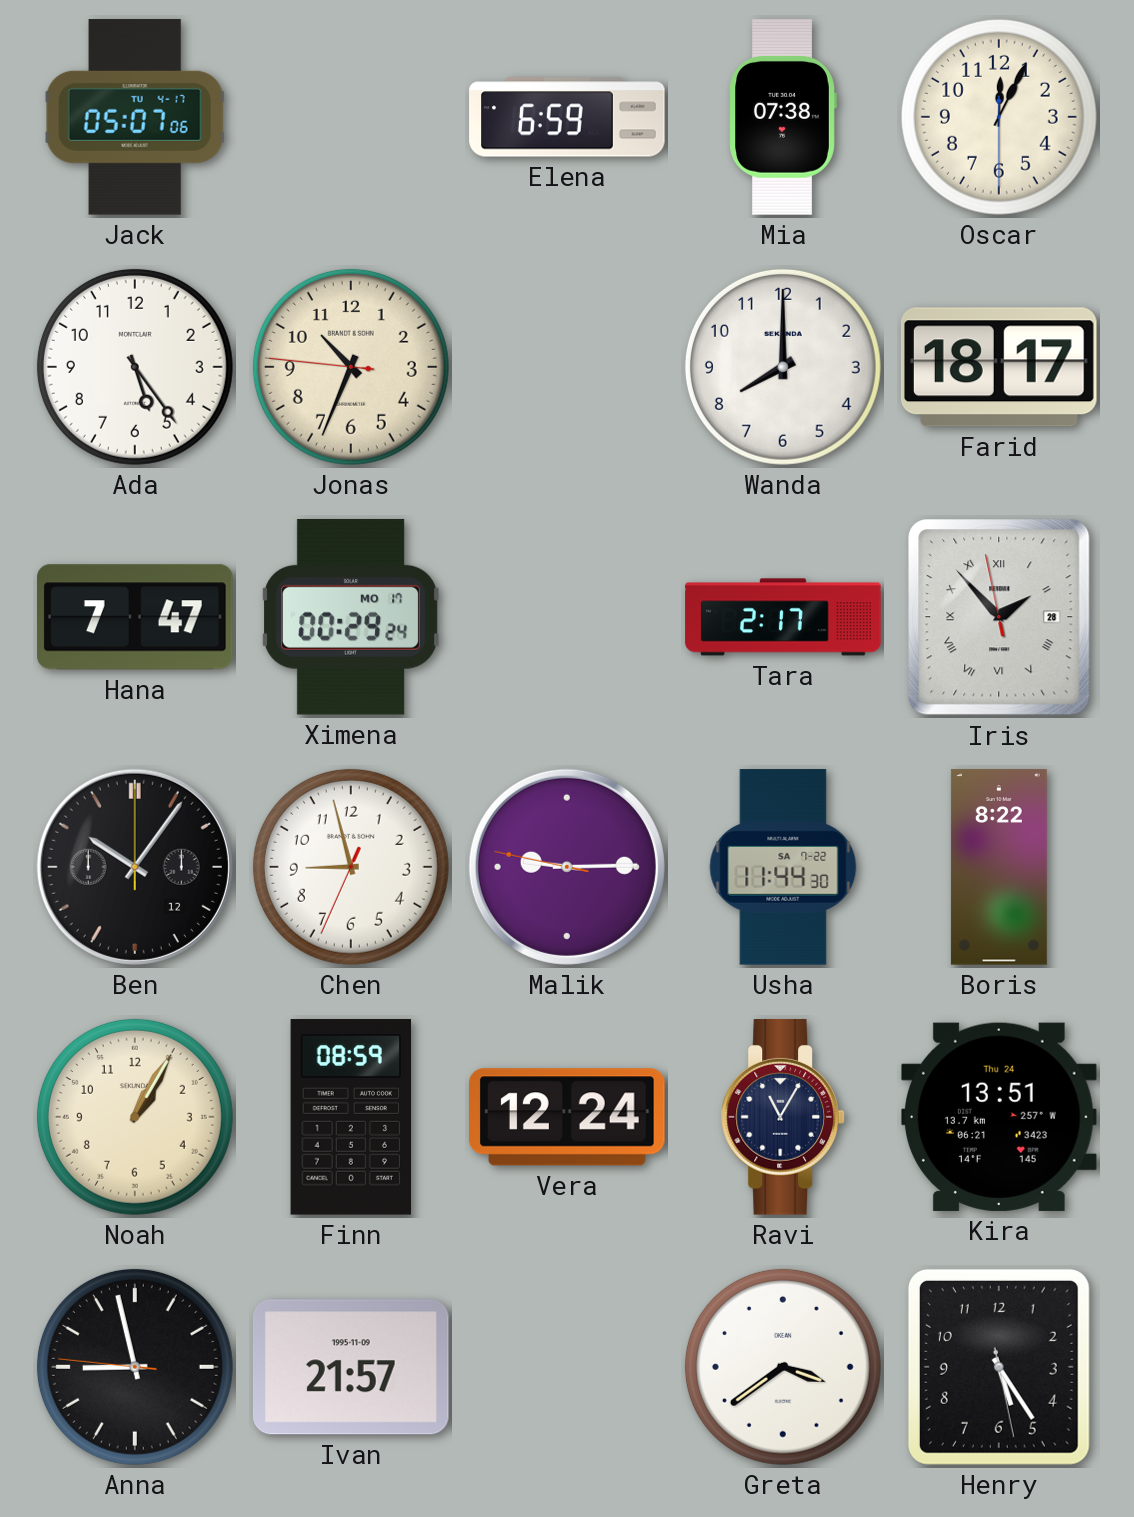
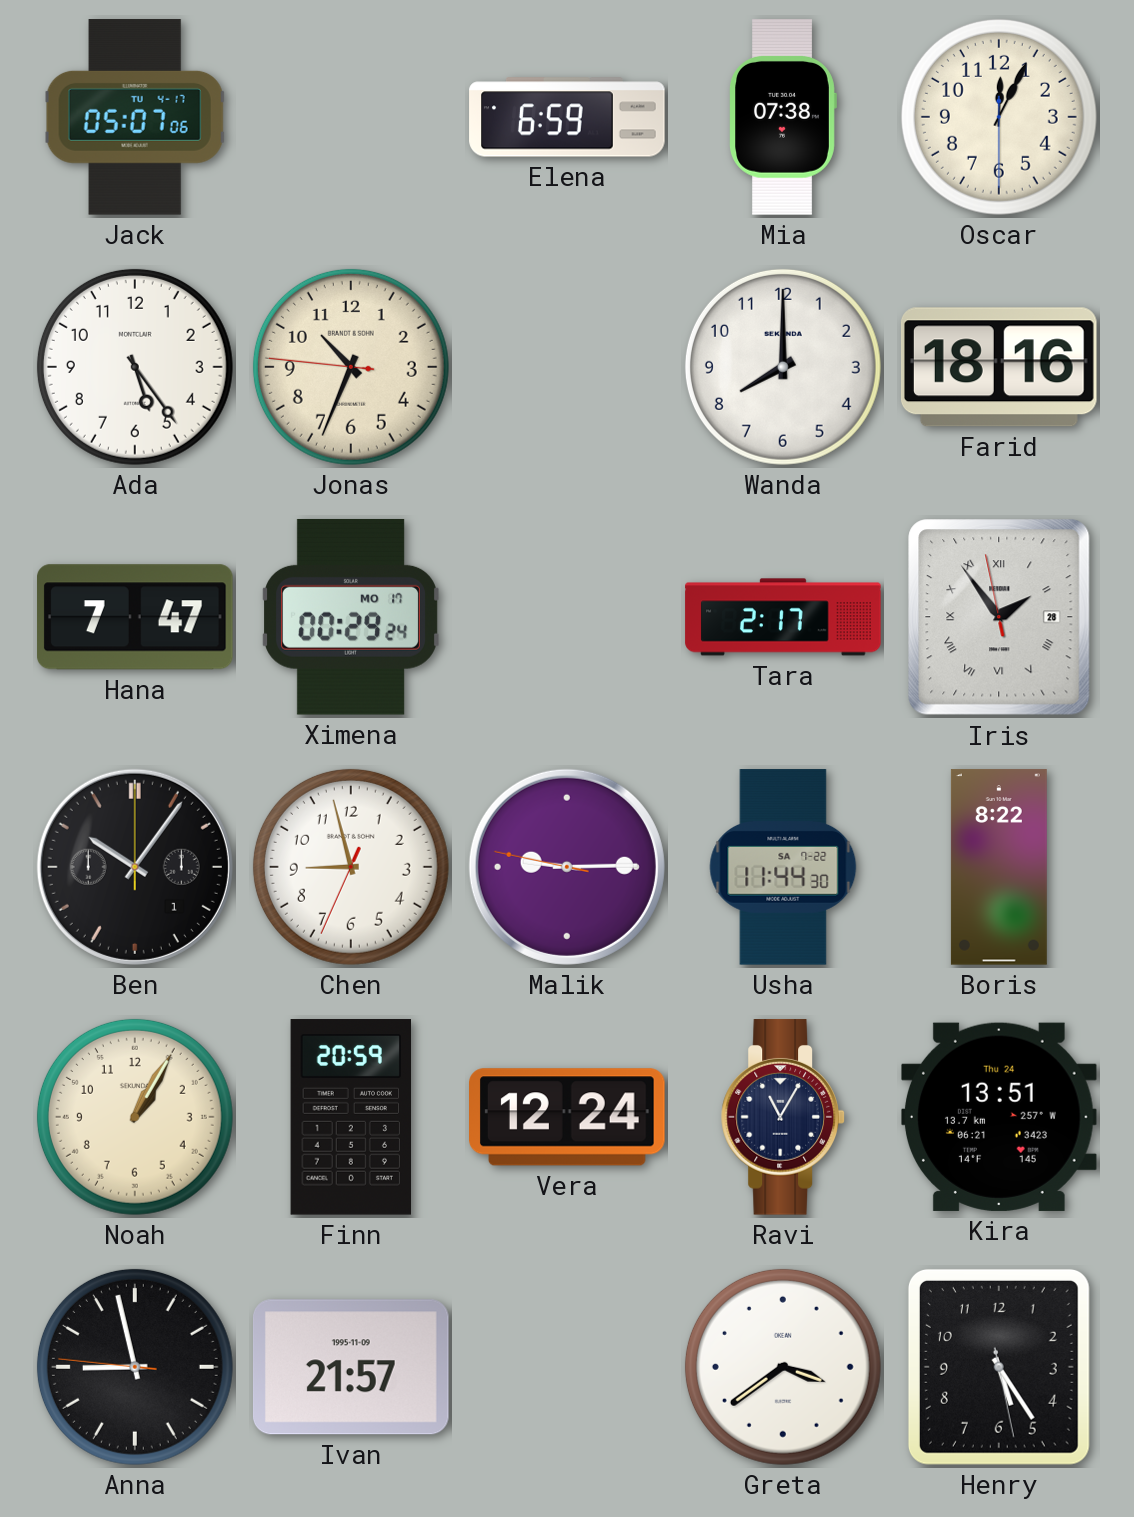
Farid: 18:17 -> 18:16
Iris: 1:52 -> 1:53
Ben date: 12 -> 1
Finn: 08:59 -> 20:59
